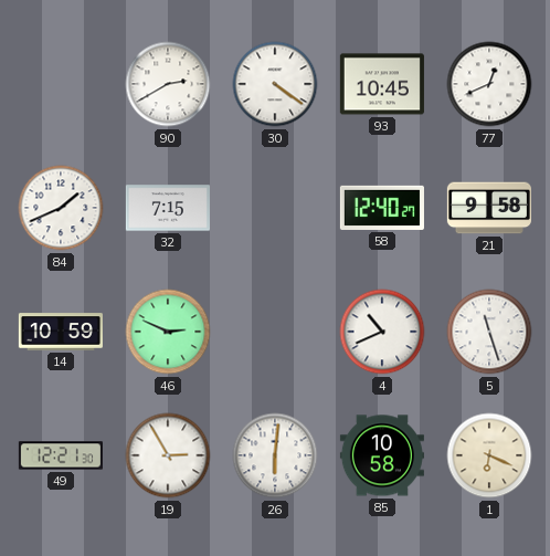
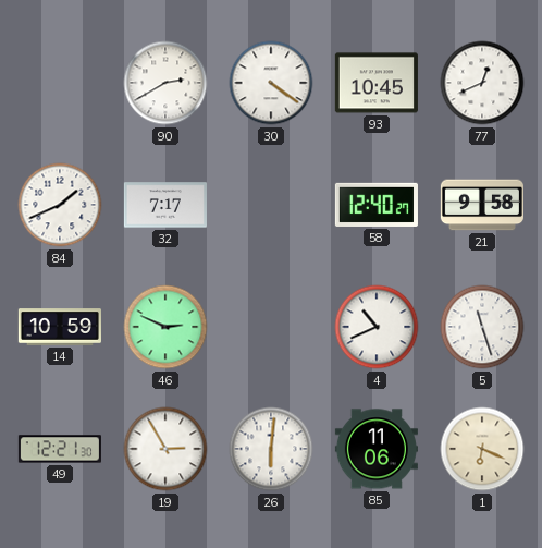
32: 7:15 -> 7:17
85: 10:58 -> 11:06
